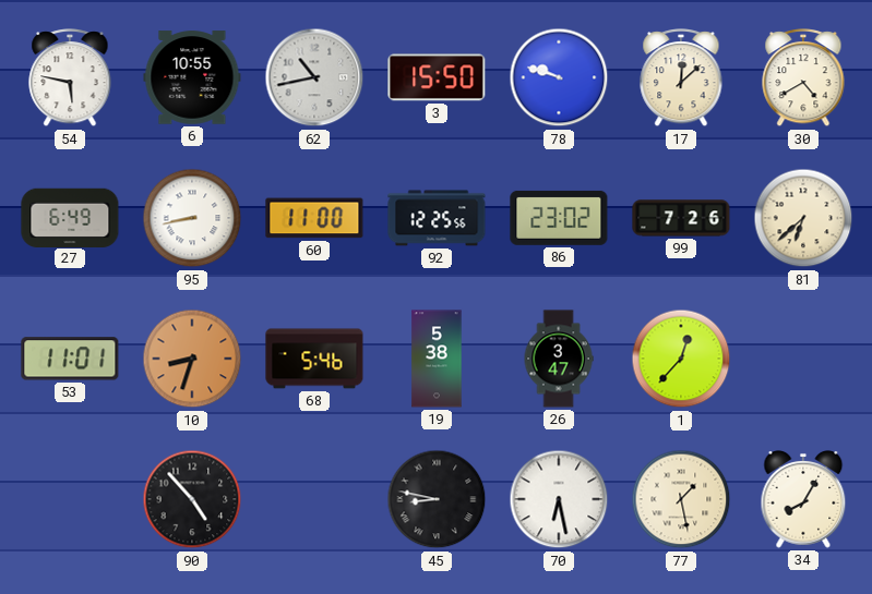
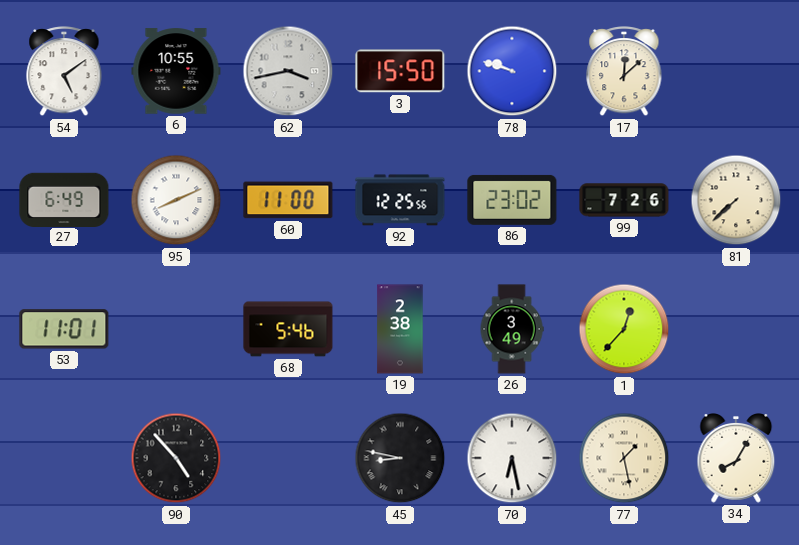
54: 5:47 -> 5:09
62: 10:43 -> 3:43
30: 4:40 -> none
95: 8:43 -> 8:11
81: 6:38 -> 7:38
10: 8:33 -> none
19: 5:38 -> 2:38
26: 3:47 -> 3:49
